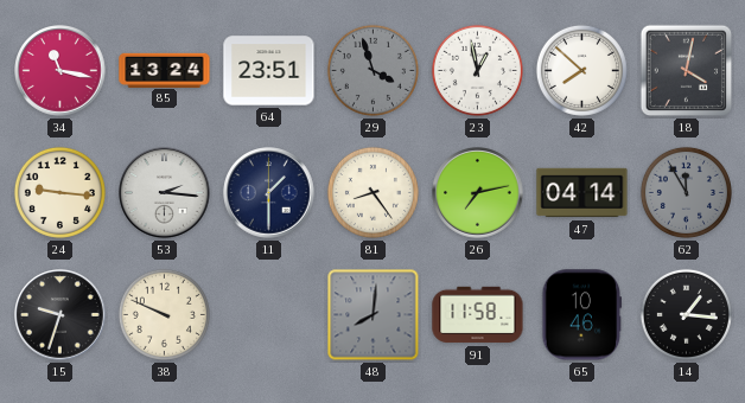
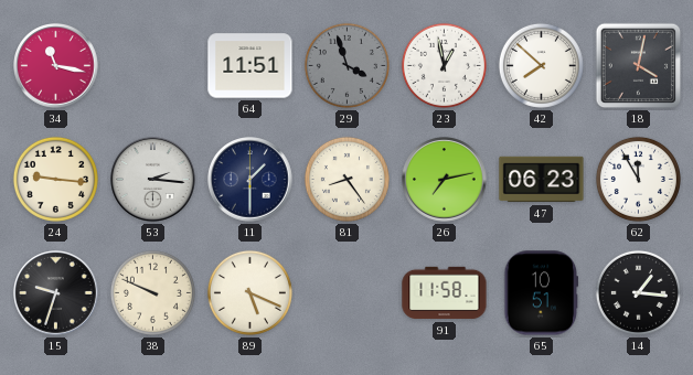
85: 13:24 -> none
64: 23:51 -> 11:51
47: 04:14 -> 06:23
62 dial: grey -> white
89: none -> 5:19
48: 8:01 -> none
65: 10:46 -> 10:51
